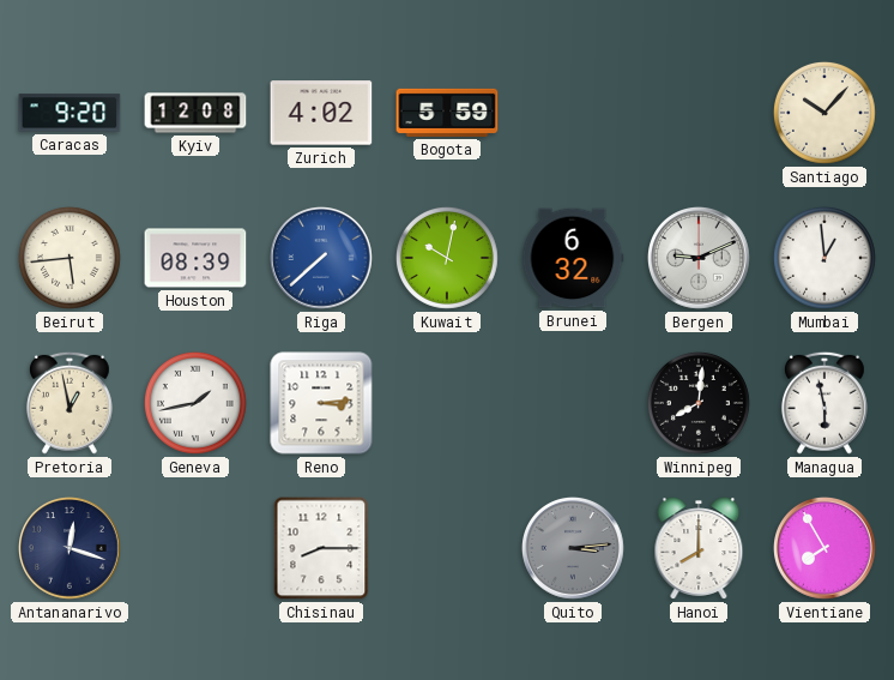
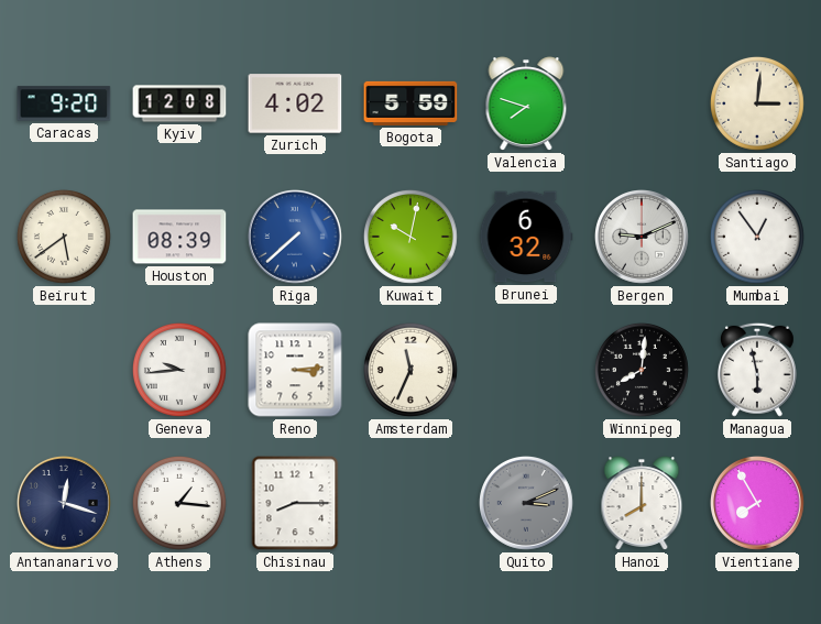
Valencia: none -> 7:48
Santiago: 10:07 -> 3:01
Beirut: 5:44 -> 5:39
Mumbai: 12:59 -> 12:54
Pretoria: 12:58 -> none
Geneva: 1:43 -> 9:44
Amsterdam: none -> 11:34
Athens: none -> 1:16
Quito: 3:14 -> 3:11
